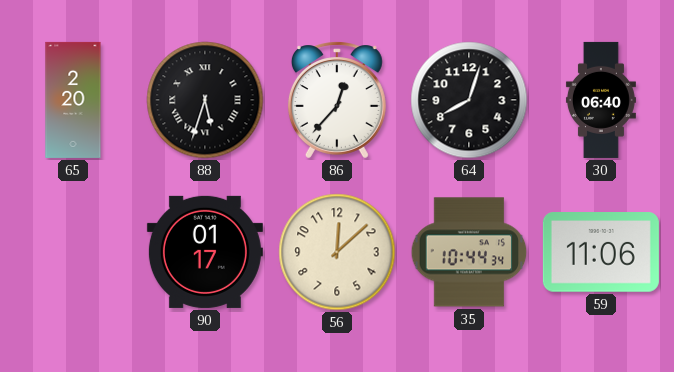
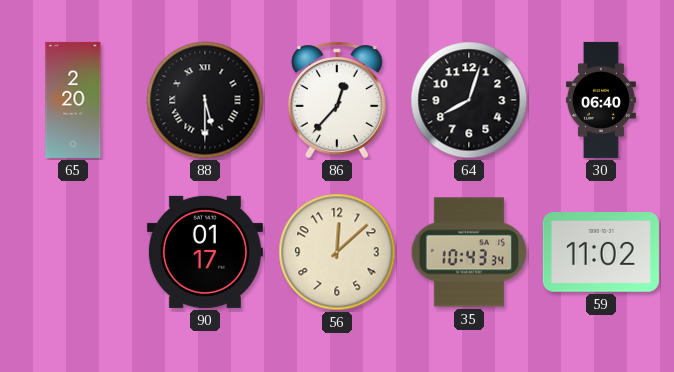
88: 5:33 -> 5:30
35: 10:44 -> 10:43
59: 11:06 -> 11:02
